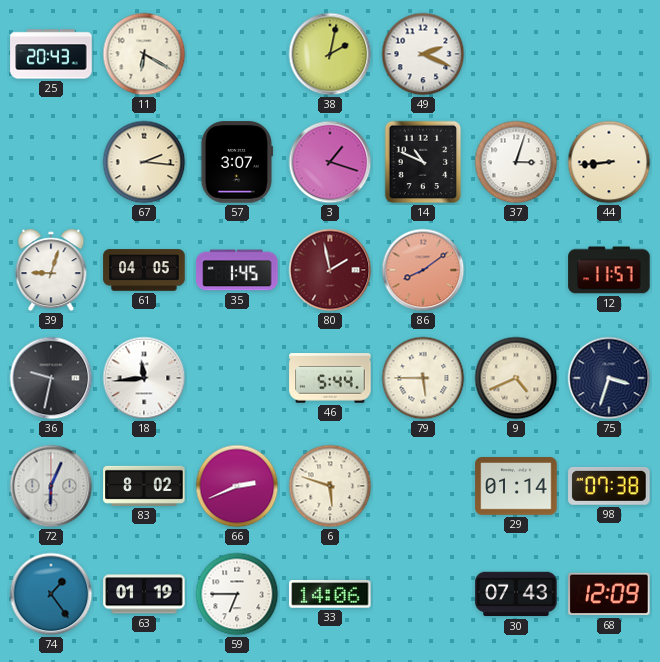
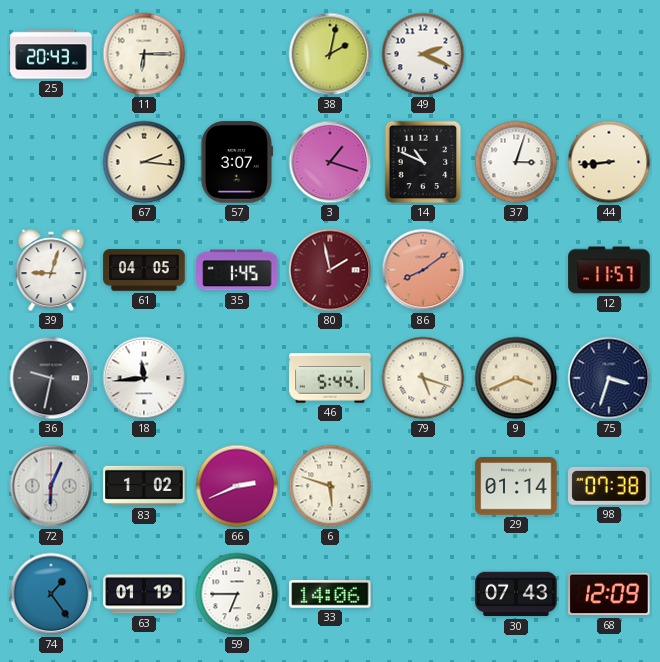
11: 6:20 -> 6:15
79: 5:45 -> 5:18
9: 4:41 -> 3:41
83: 8:02 -> 1:02
